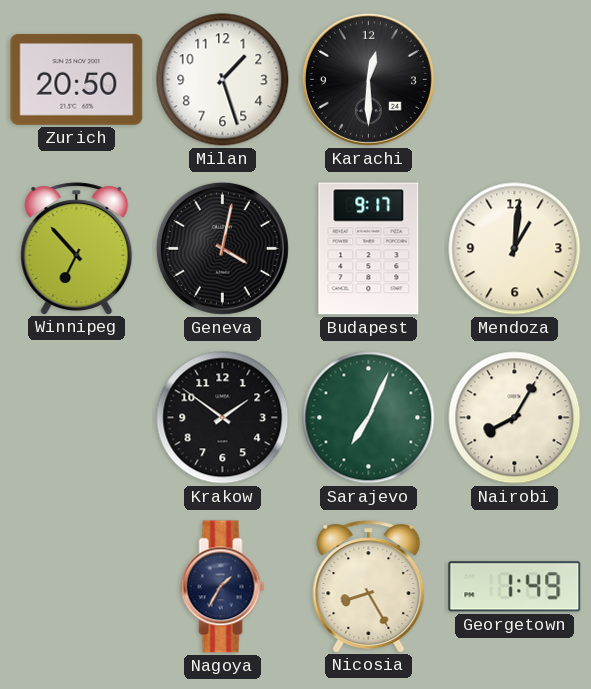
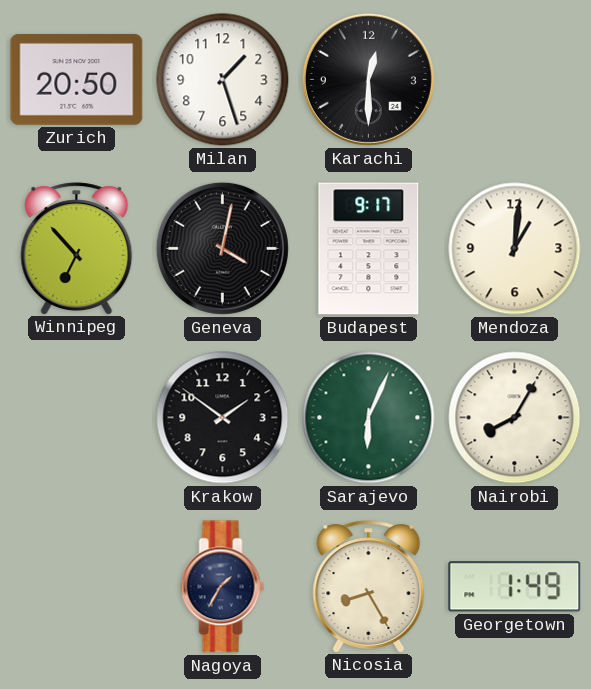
Sarajevo: 7:04 -> 6:04
